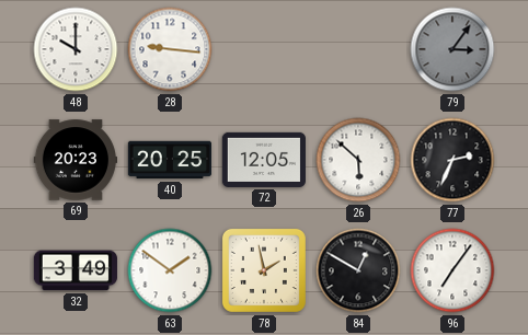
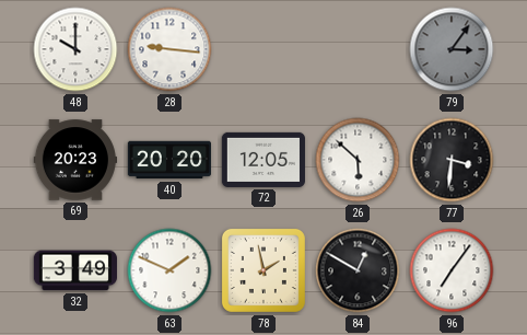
40: 20:25 -> 20:20
77: 2:34 -> 3:31
63: 1:51 -> 1:49
